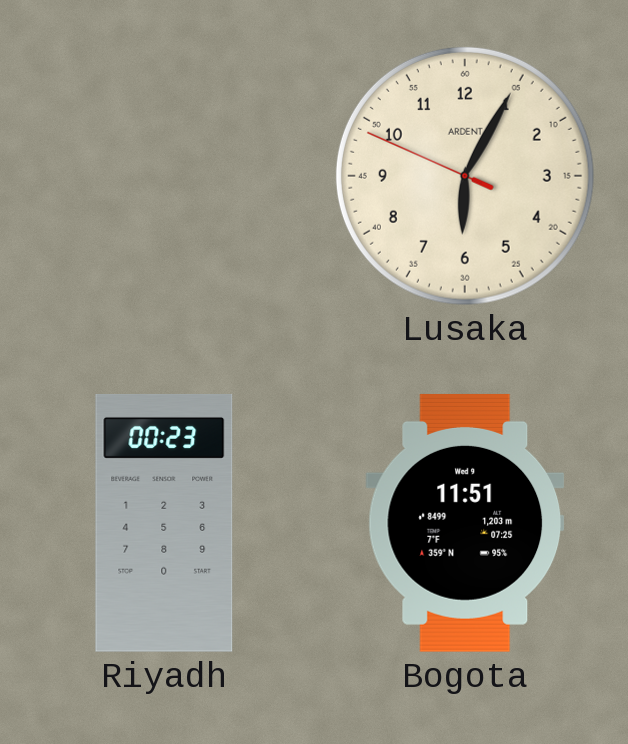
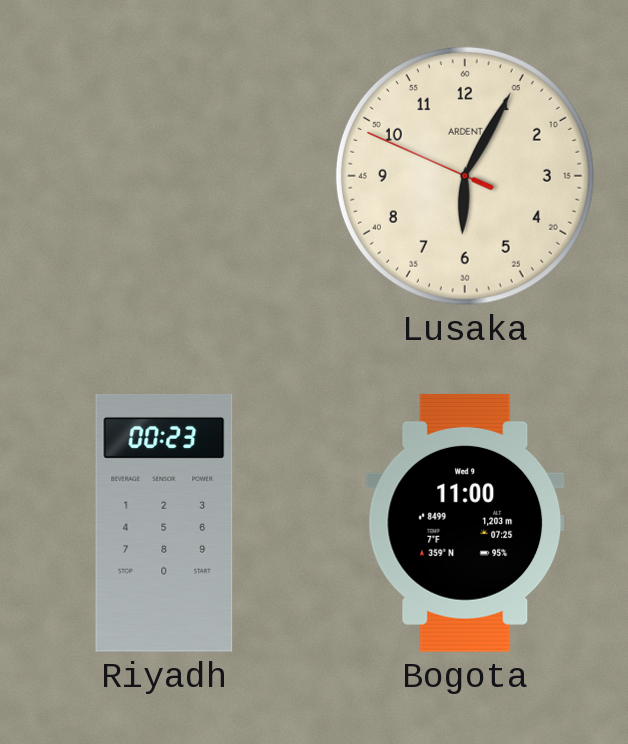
Bogota: 11:51 -> 11:00
